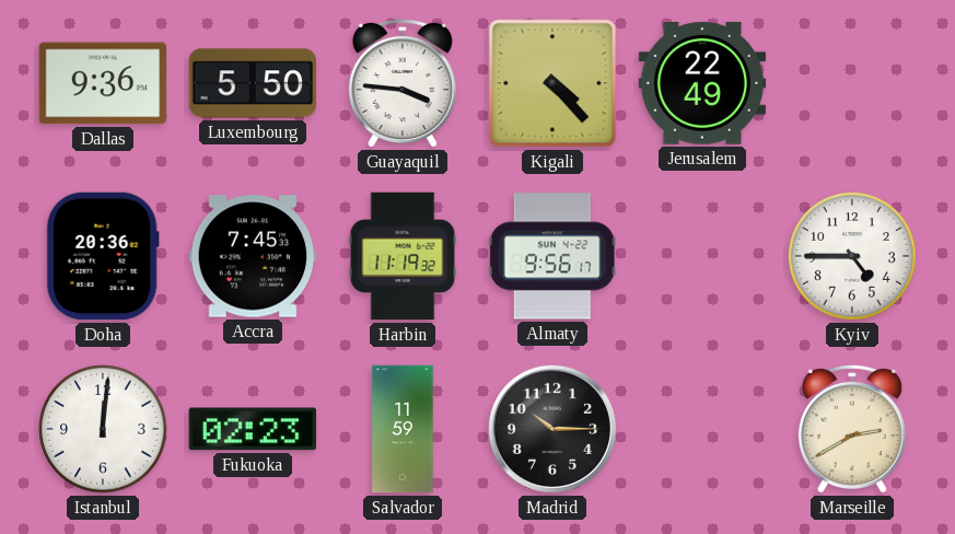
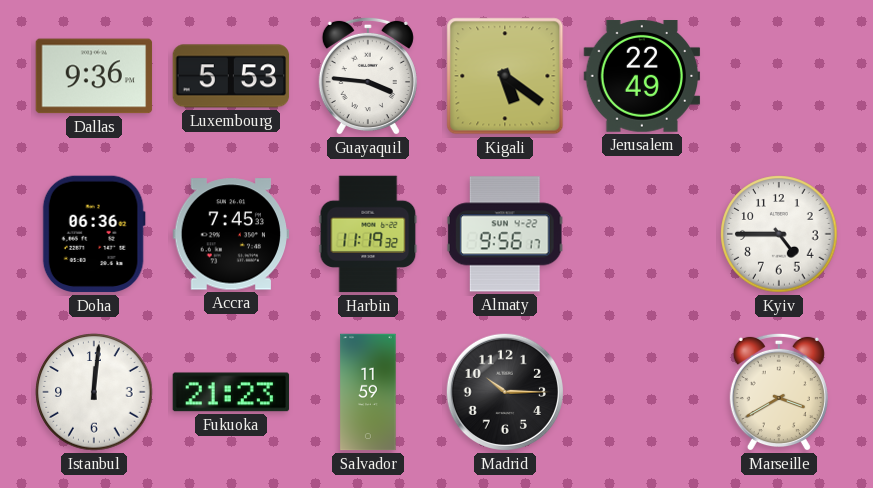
Luxembourg: 5:50 -> 5:53
Kigali: 4:23 -> 5:21
Doha: 20:36 -> 06:36
Fukuoka: 02:23 -> 21:23
Marseille: 2:40 -> 3:40
